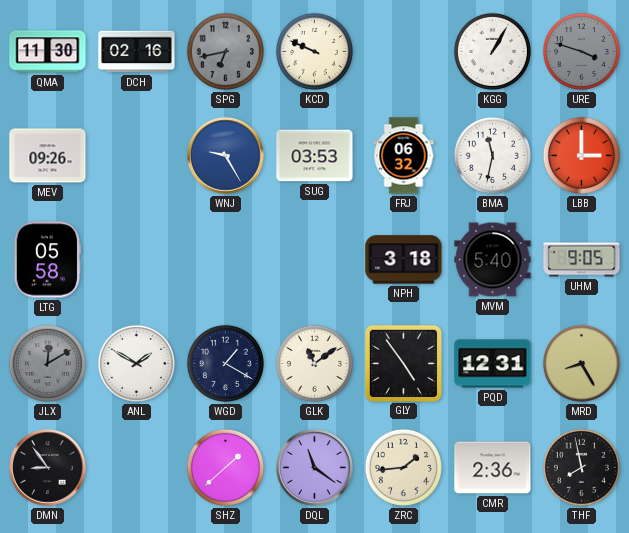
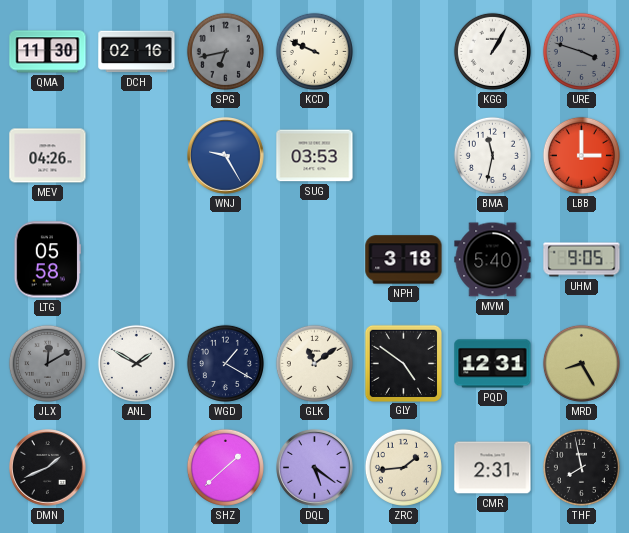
MEV: 09:26 -> 04:26
FRJ: 06:32 -> none
GLY: 4:54 -> 4:51
DMN: 8:54 -> 1:41
DQL: 11:21 -> 5:21
CMR: 2:36 -> 2:31
